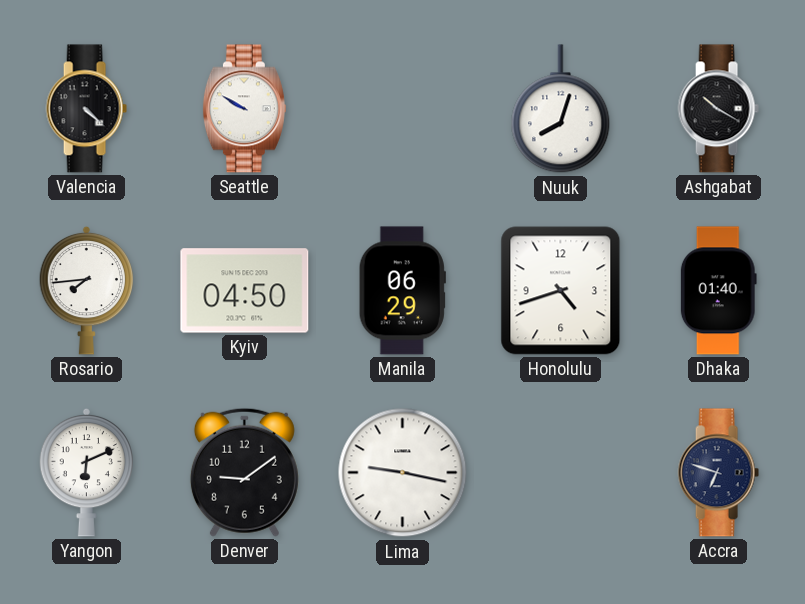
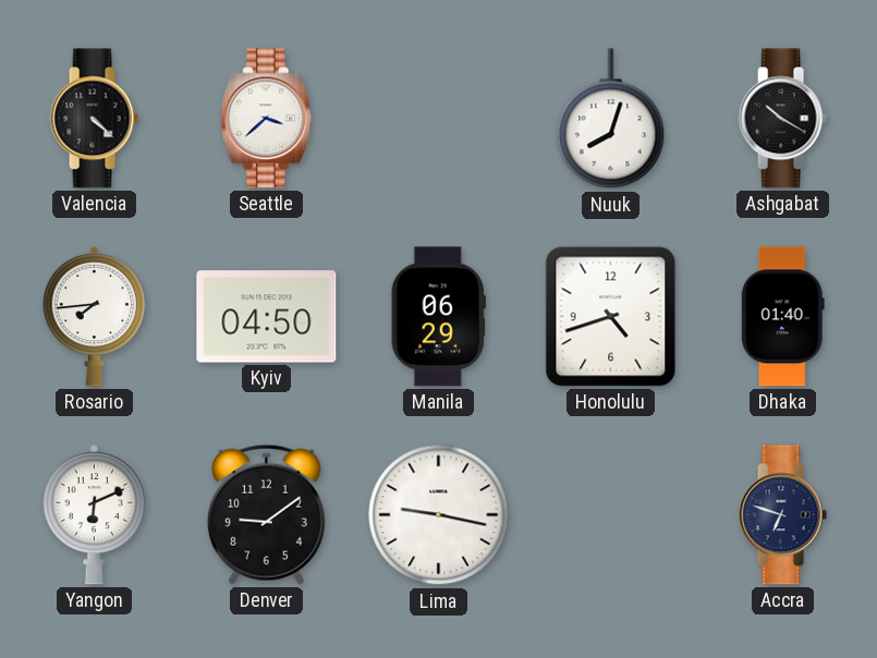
Seattle: 9:50 -> 3:38
